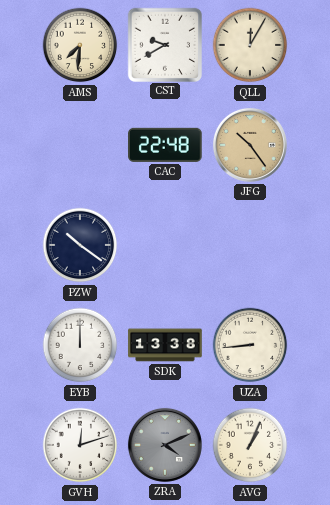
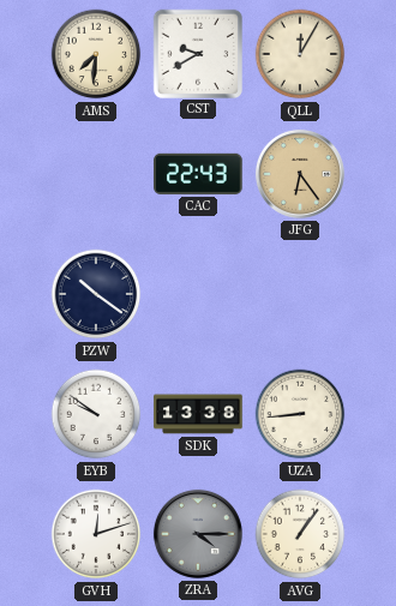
CAC: 22:48 -> 22:43
JFG: 10:24 -> 6:24
EYB: 12:00 -> 9:51
ZRA: 4:11 -> 4:15
AVG: 1:04 -> 1:06
